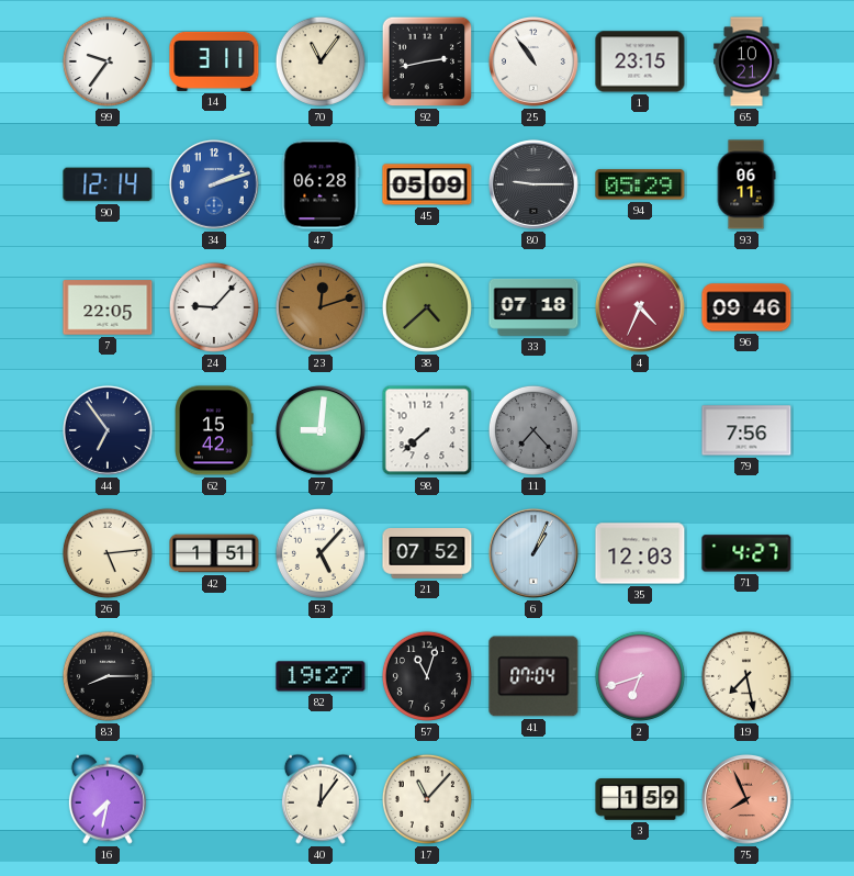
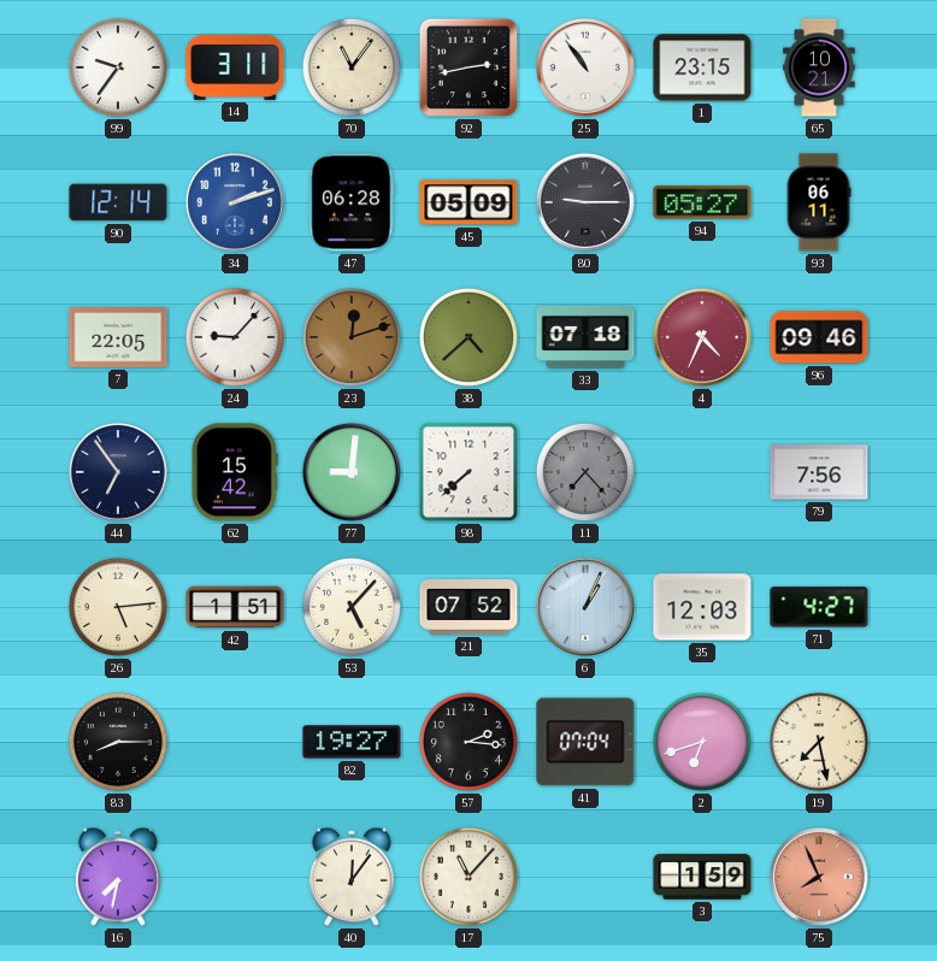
94: 05:29 -> 05:27
57: 11:03 -> 2:16
